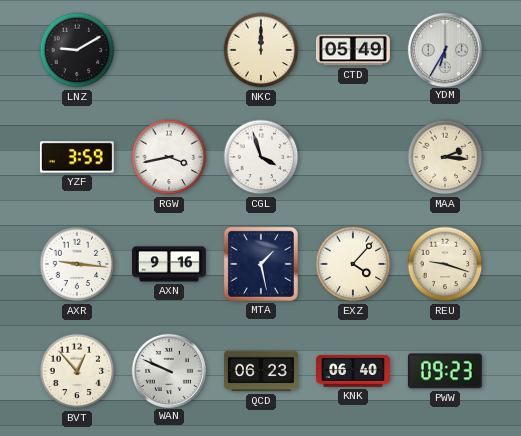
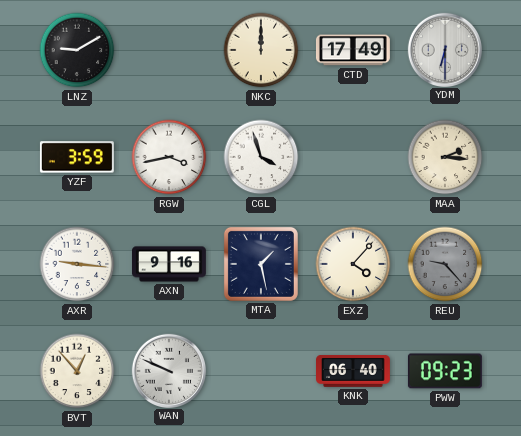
CTD: 05:49 -> 17:49
YDM: 6:35 -> 6:30
REU: 9:18 -> 9:23
REU dial: cream -> grey
QCD: 06:23 -> none
